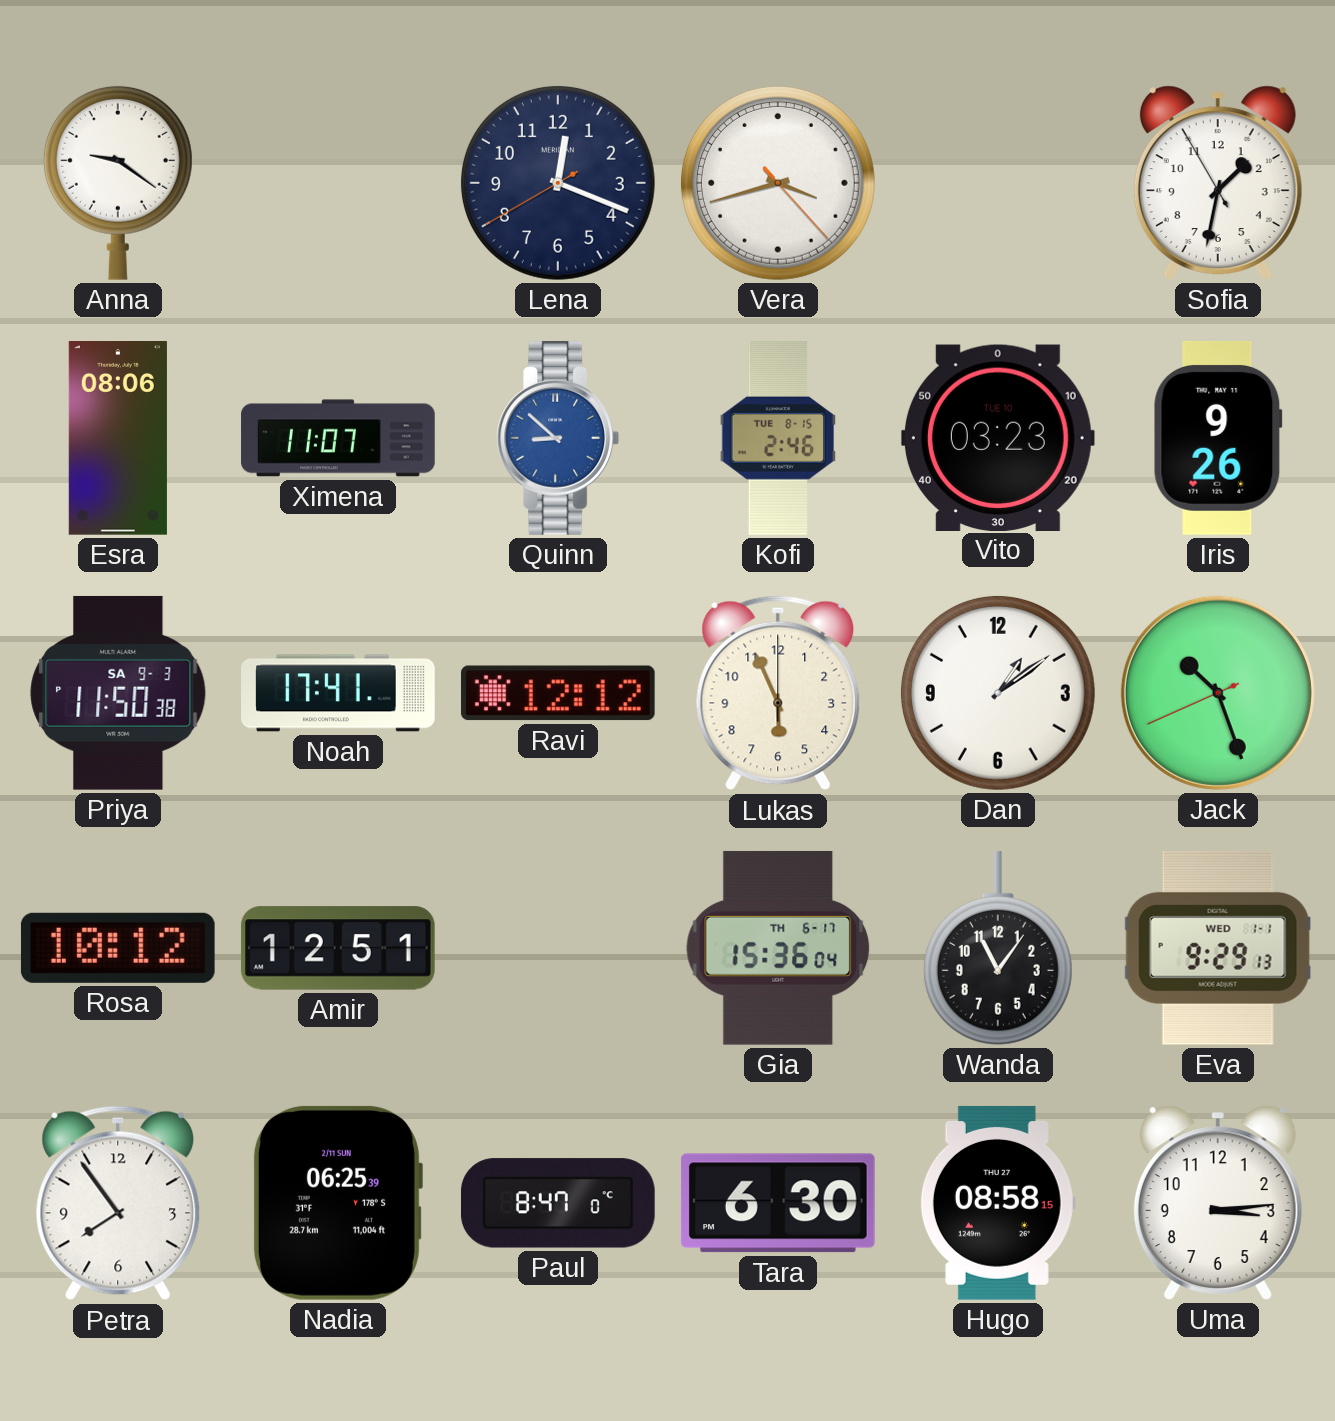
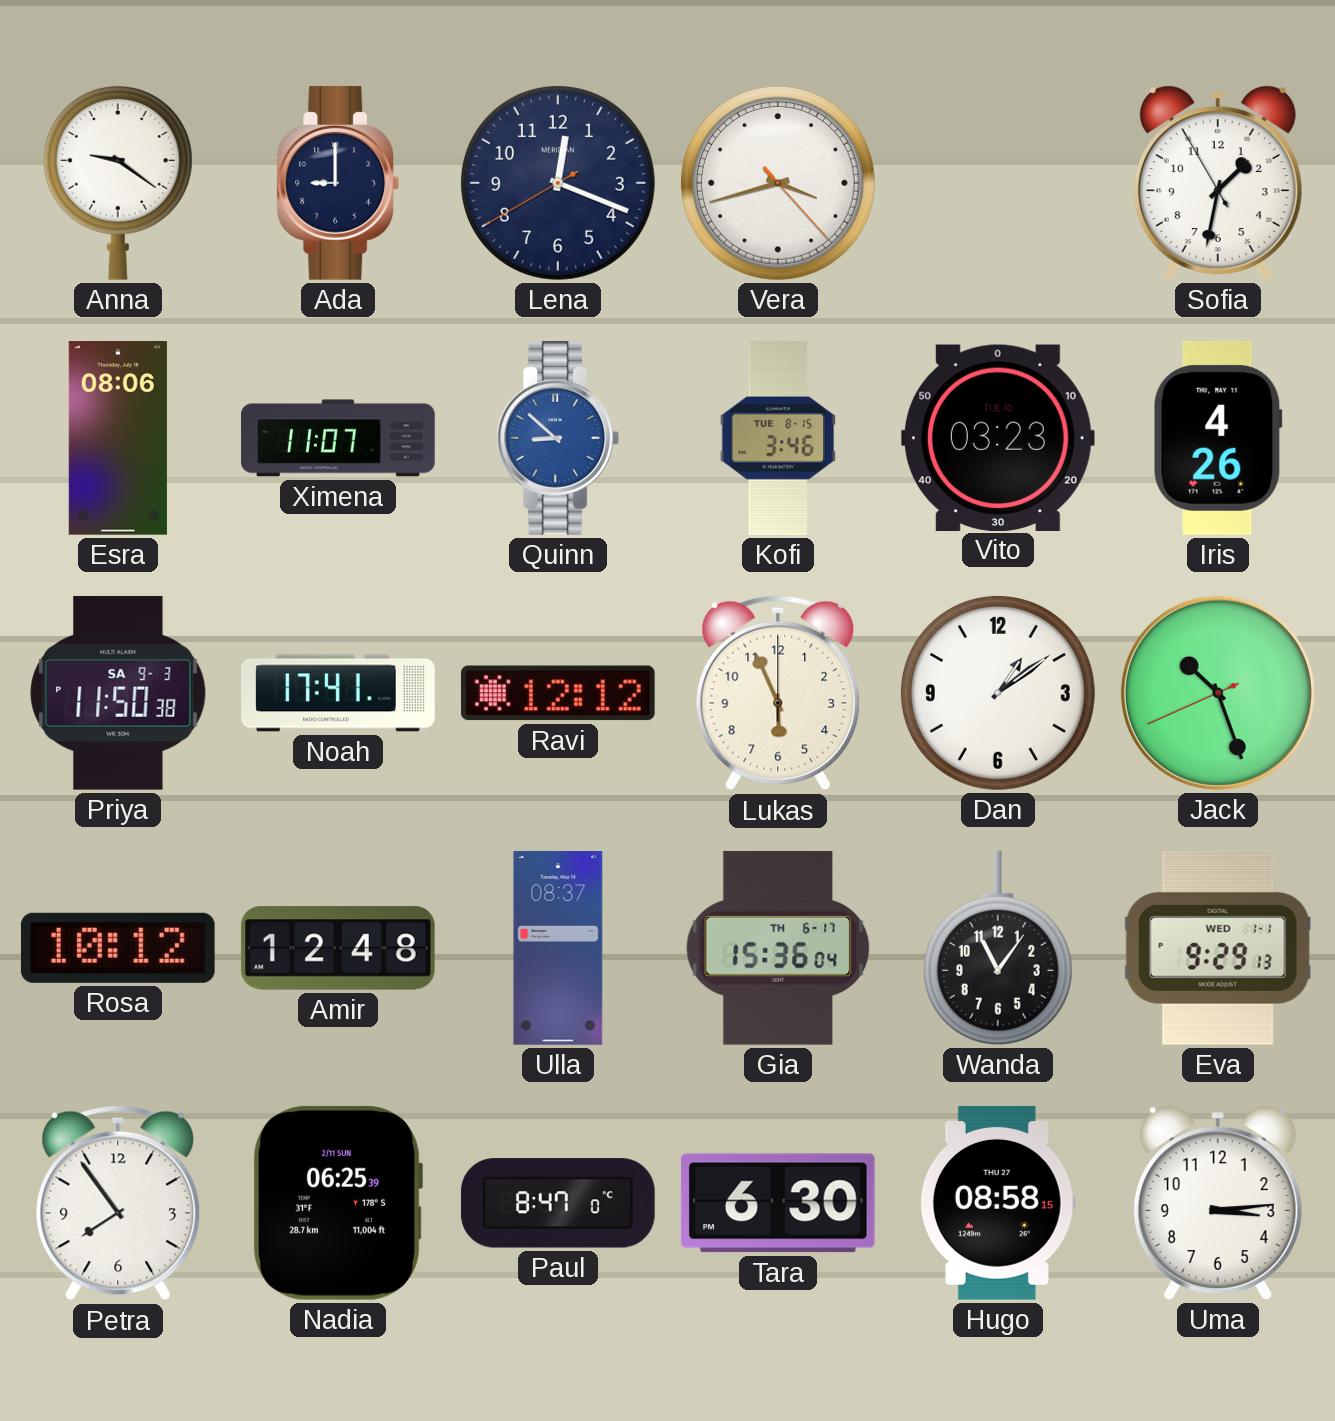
Ada: none -> 9:00
Kofi: 2:46 -> 3:46
Iris: 9:26 -> 4:26
Amir: 12:51 -> 12:48
Ulla: none -> 08:37
